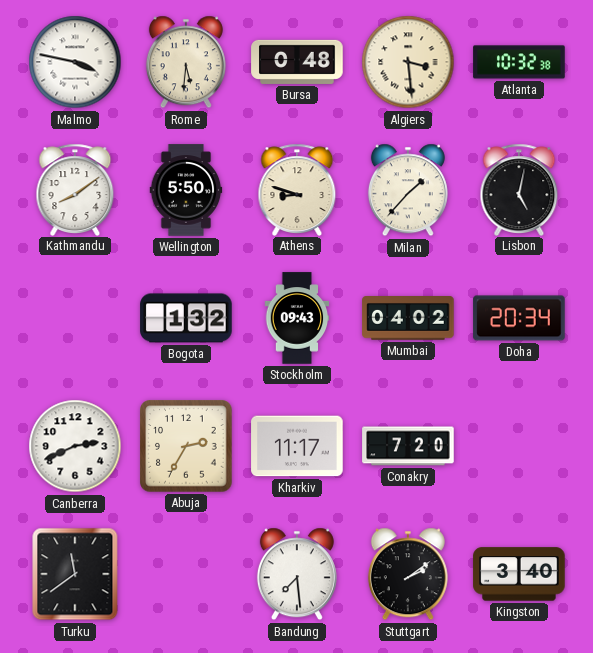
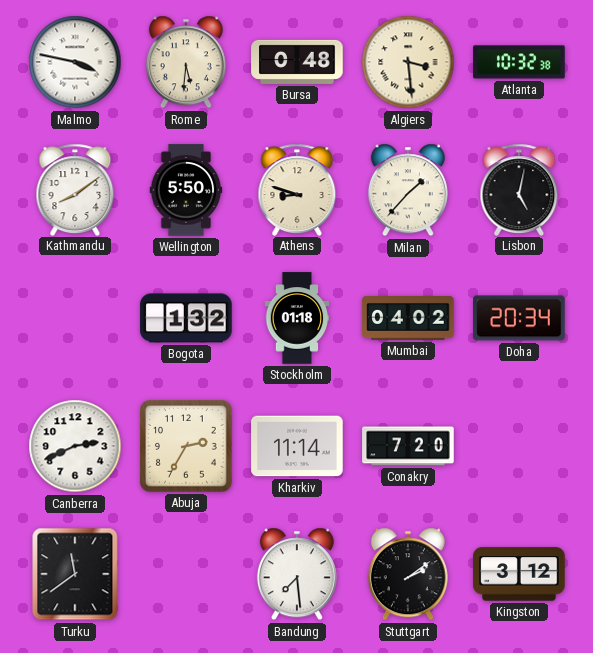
Stockholm: 09:43 -> 01:18
Kharkiv: 11:17 -> 11:14
Kingston: 3:40 -> 3:12
